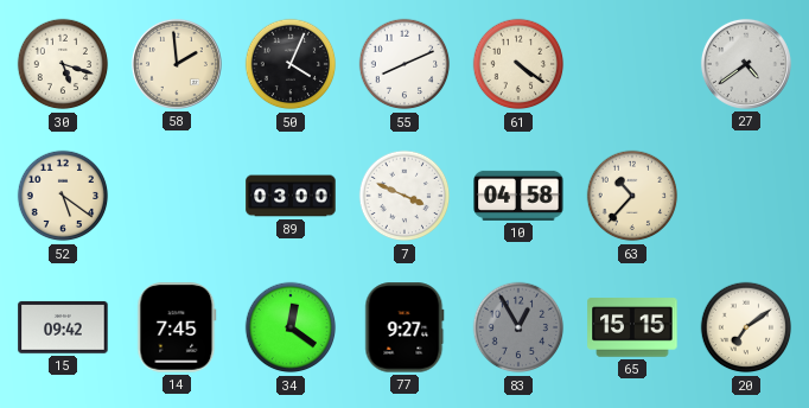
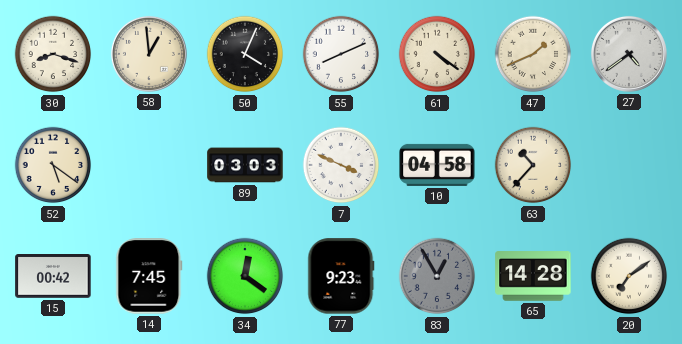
30: 5:18 -> 8:18
58: 1:59 -> 12:59
47: none -> 1:41
89: 03:00 -> 03:03
15: 09:42 -> 00:42
77: 9:27 -> 9:23
65: 15:15 -> 14:28
